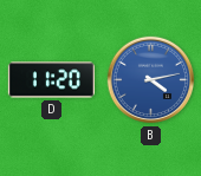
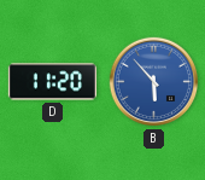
B: 4:13 -> 5:53
